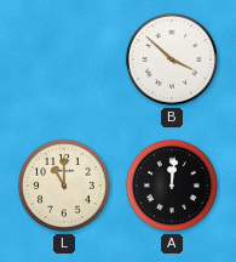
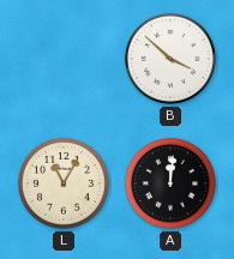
L: 11:00 -> 11:05
